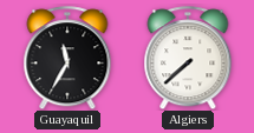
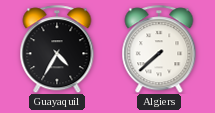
Guayaquil: 11:35 -> 4:35
